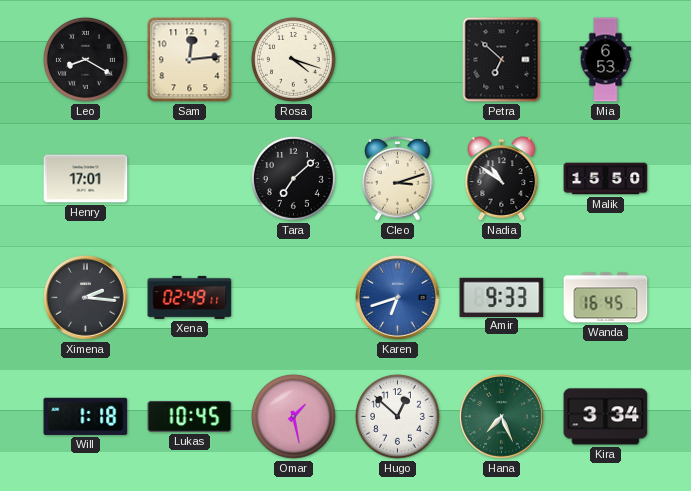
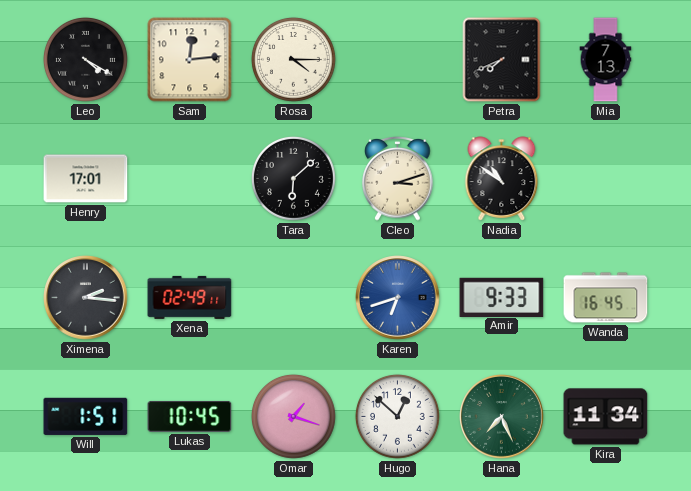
Leo: 8:20 -> 4:20
Rosa: 4:18 -> 4:15
Petra: 6:52 -> 7:41
Mia: 6:53 -> 7:13
Tara: 7:08 -> 6:08
Malik: 15:50 -> none
Will: 1:18 -> 1:51
Omar: 1:28 -> 1:18
Kira: 3:34 -> 11:34
